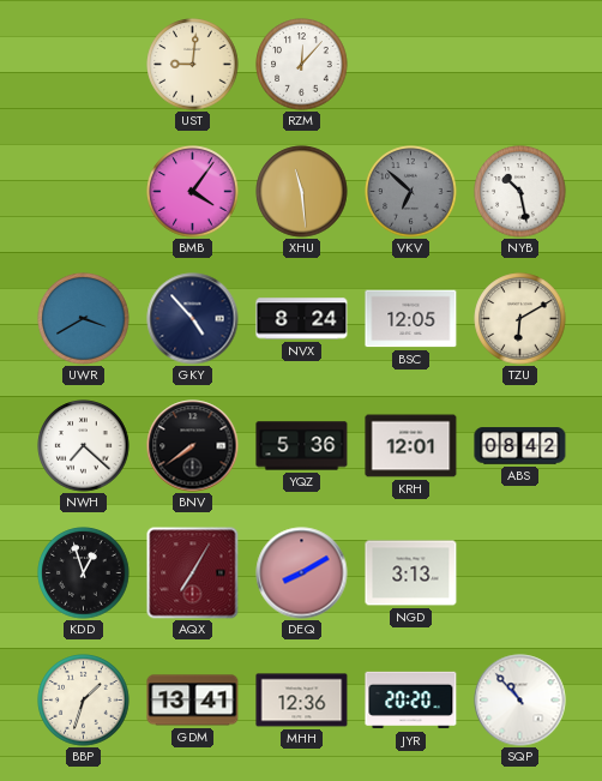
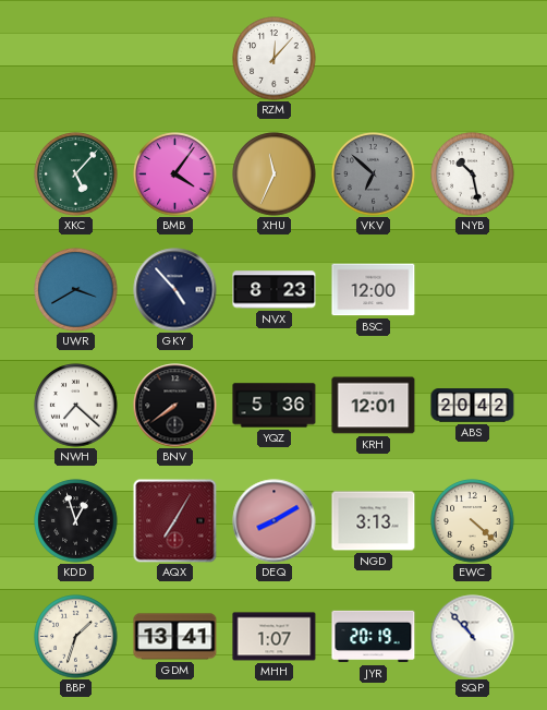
UST: 9:01 -> none
XKC: none -> 5:07
XHU: 11:29 -> 11:34
NVX: 8:24 -> 8:23
BSC: 12:05 -> 12:00
TZU: 6:10 -> none
ABS: 08:42 -> 20:42
EWC: none -> 4:22
MHH: 12:36 -> 1:07
JYR: 20:20 -> 20:19
